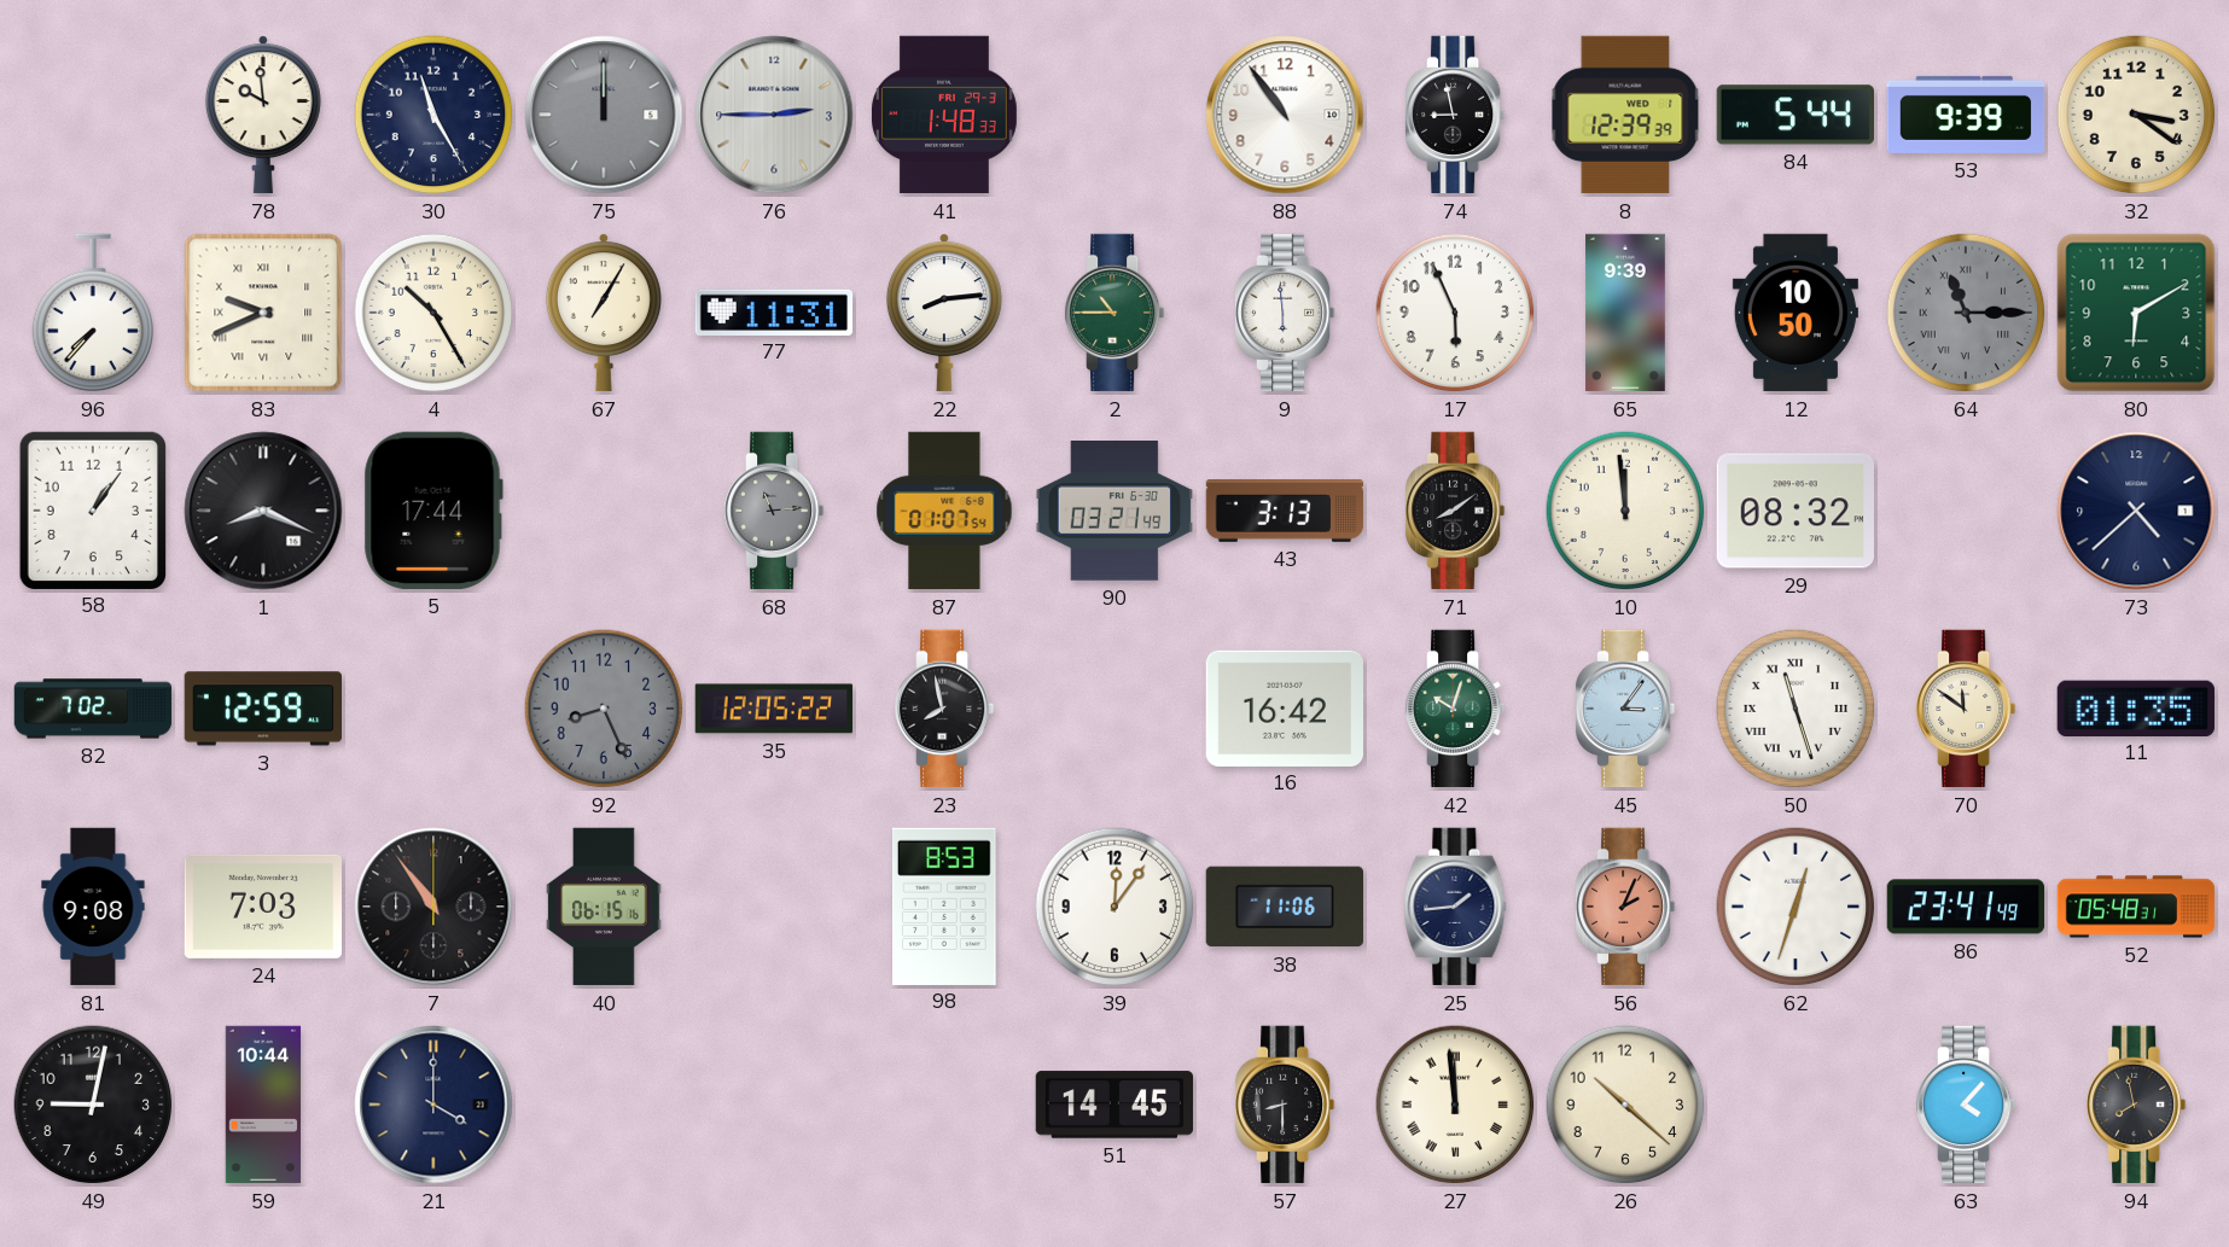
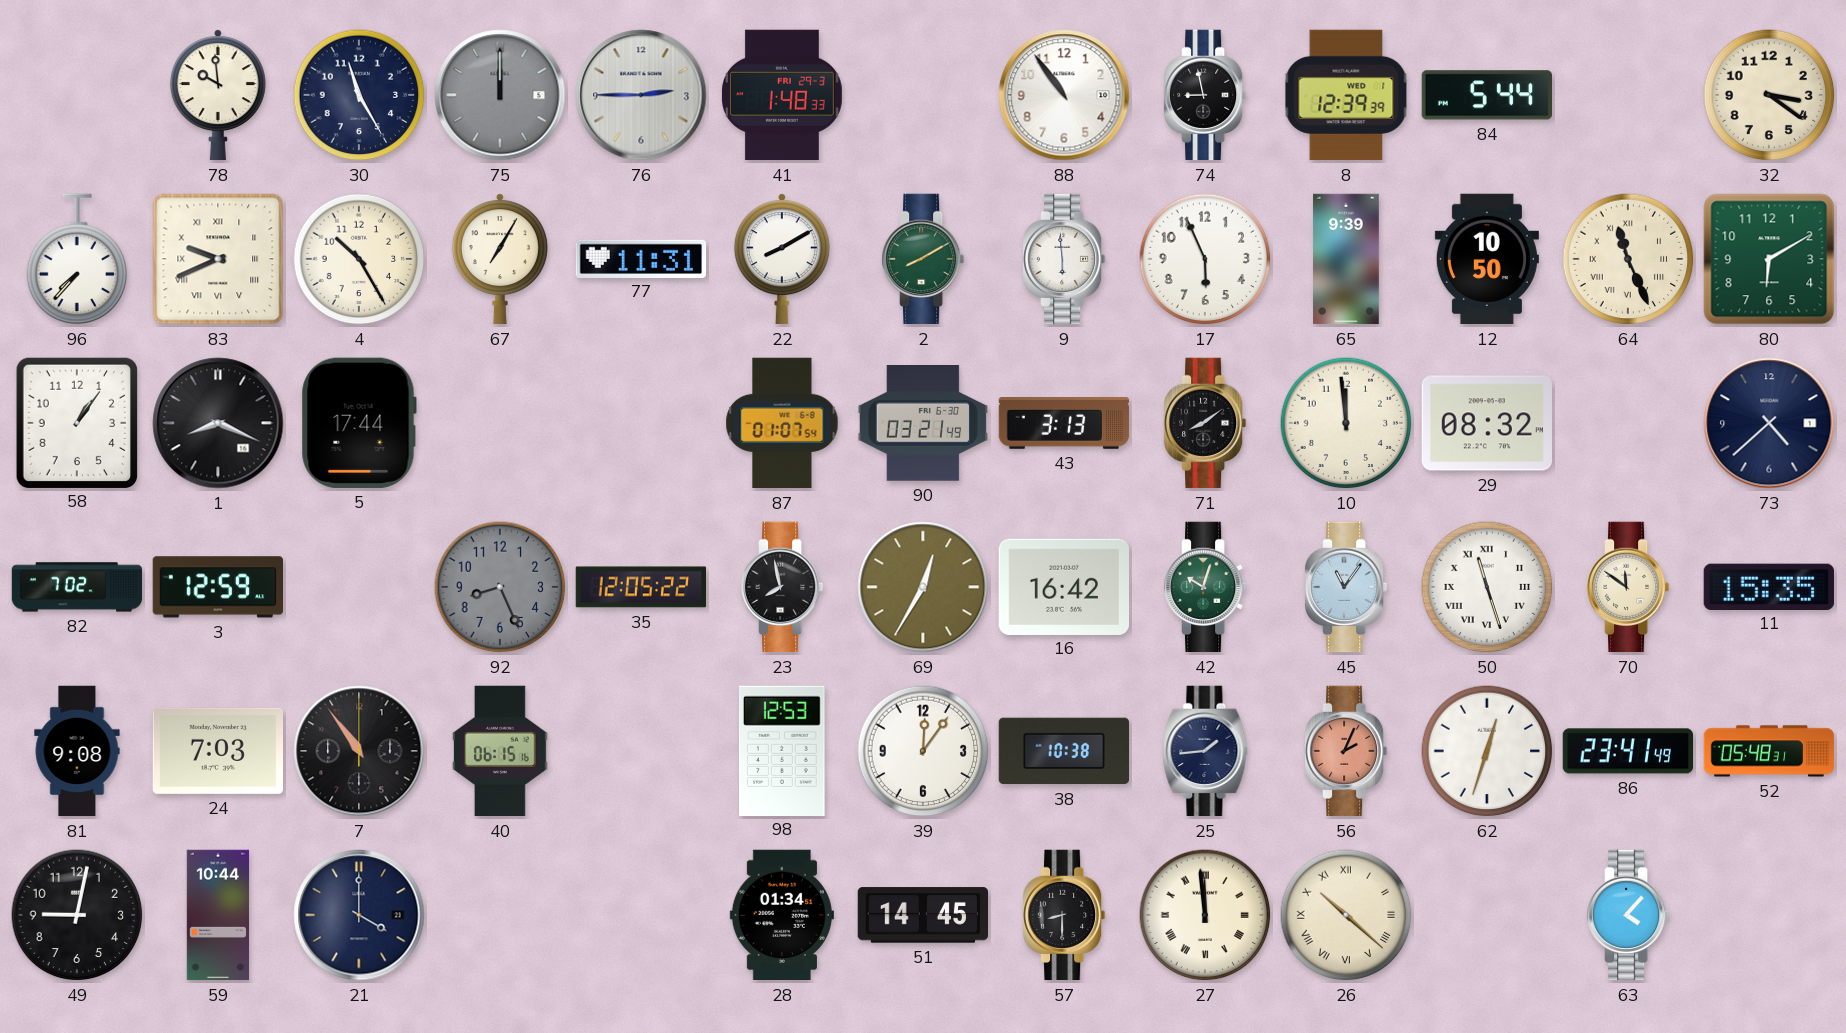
53: 9:39 -> none
22: 8:14 -> 8:10
2: 10:45 -> 8:10
64: 11:15 -> 11:26
64 dial: grey -> cream
68: 11:14 -> none
69: none -> 12:35
45: 3:06 -> 11:06
11: 01:35 -> 15:35
98: 8:53 -> 12:53
38: 11:06 -> 10:38
28: none -> 01:34
26 numerals: Arabic -> Roman
94: 7:58 -> none
